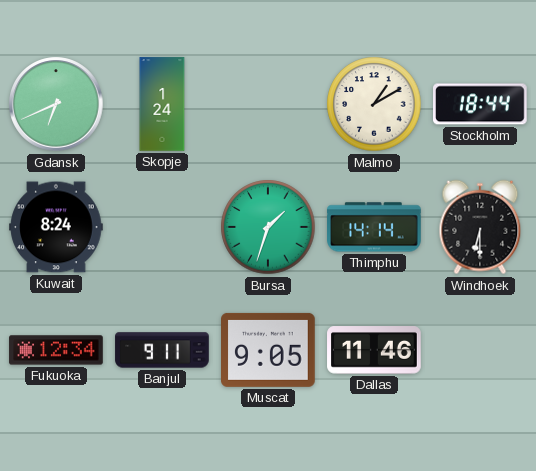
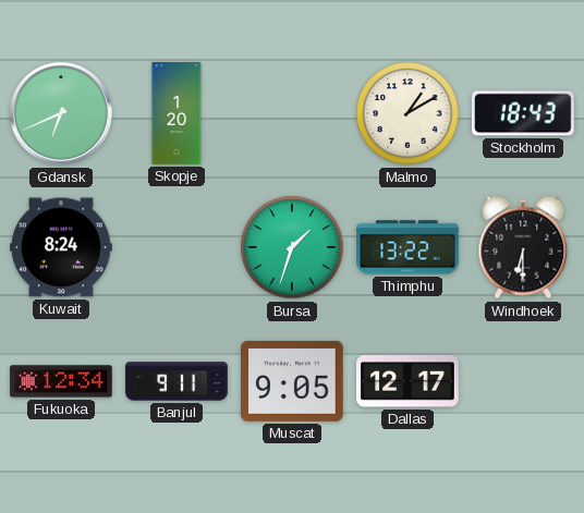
Skopje: 1:24 -> 1:20
Stockholm: 18:44 -> 18:43
Thimphu: 14:14 -> 13:22
Dallas: 11:46 -> 12:17
